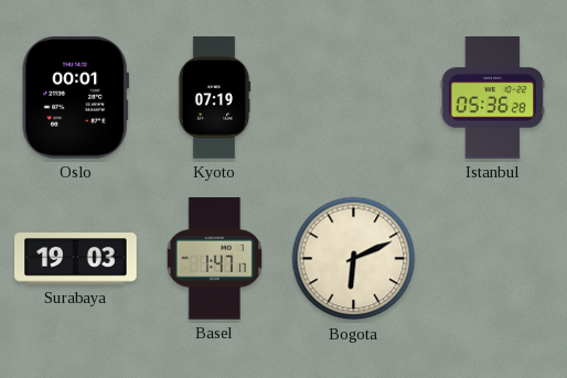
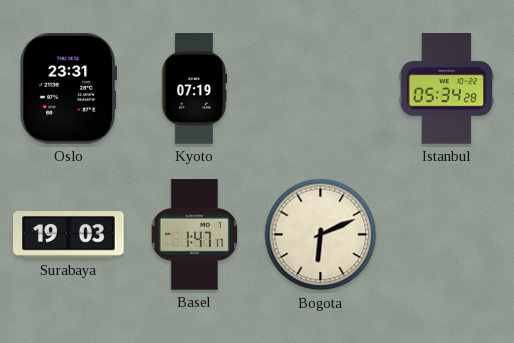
Oslo: 00:01 -> 23:31
Istanbul: 05:36 -> 05:34
